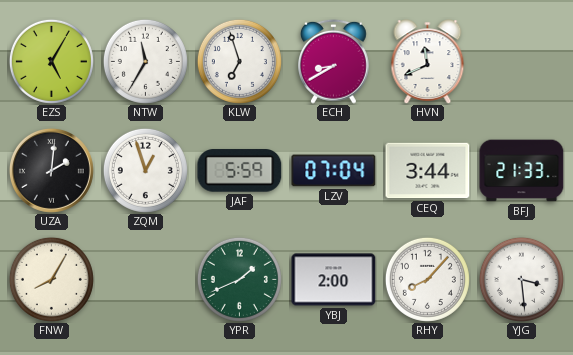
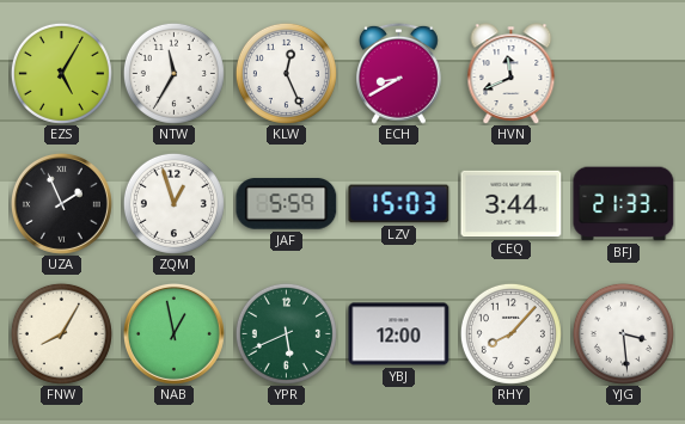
KLW: 6:57 -> 12:26
UZA: 2:01 -> 1:56
LZV: 07:04 -> 15:03
NAB: none -> 12:58
YPR: 1:41 -> 5:41
YBJ: 2:00 -> 12:00
